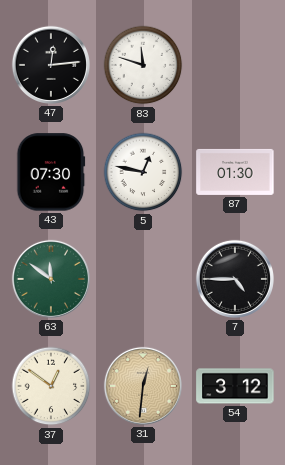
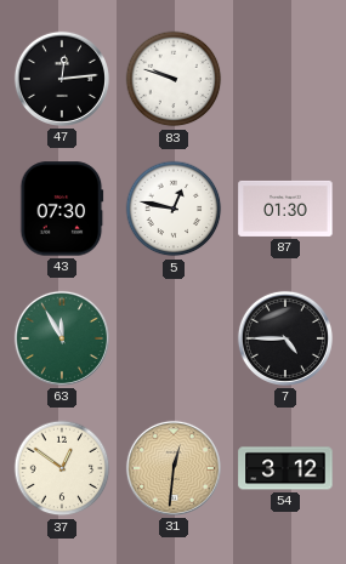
83: 11:48 -> 9:48
63: 11:51 -> 11:55
